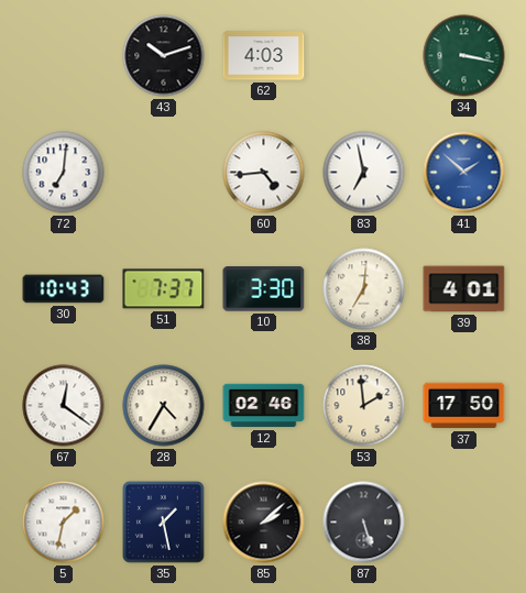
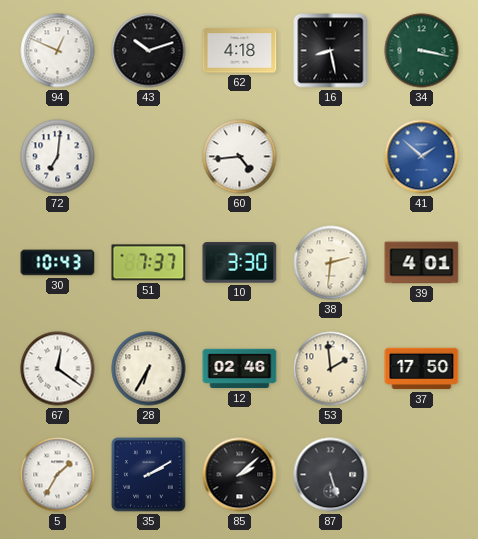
94: none -> 12:49
62: 4:03 -> 4:18
16: none -> 8:28
83: 6:58 -> none
38: 7:01 -> 2:31
28: 4:35 -> 6:35
5: 1:32 -> 1:35
35: 1:28 -> 2:10
